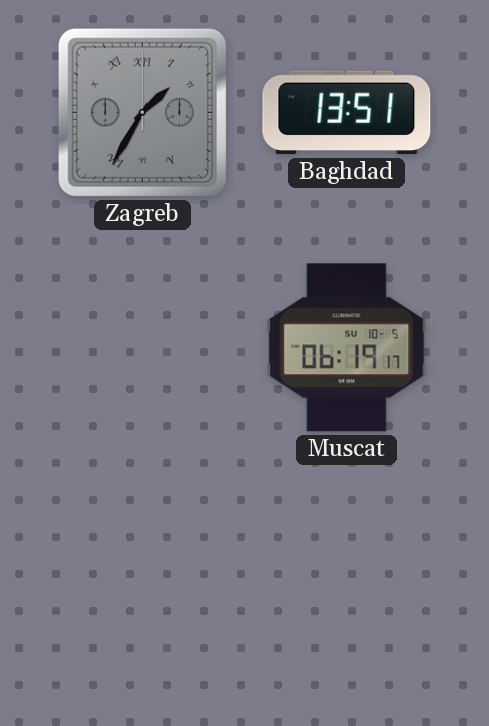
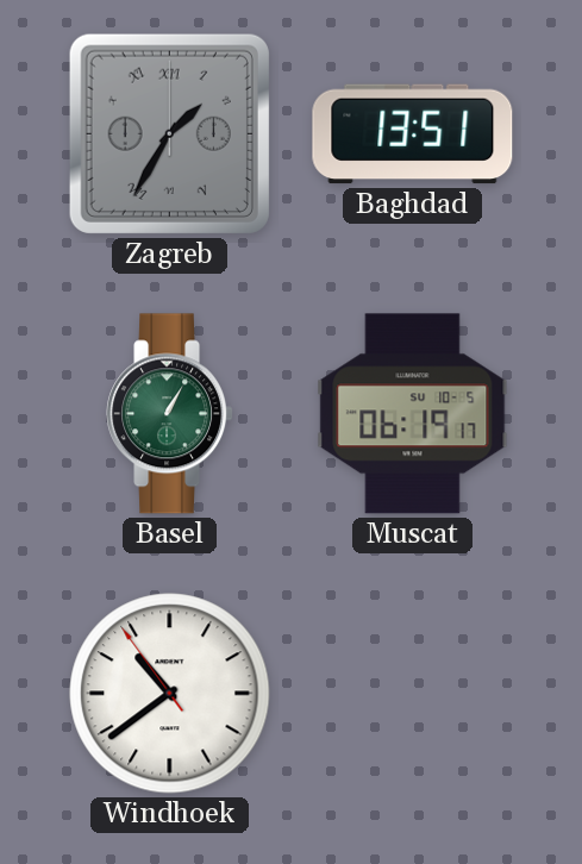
Basel: none -> 1:05
Windhoek: none -> 10:38
